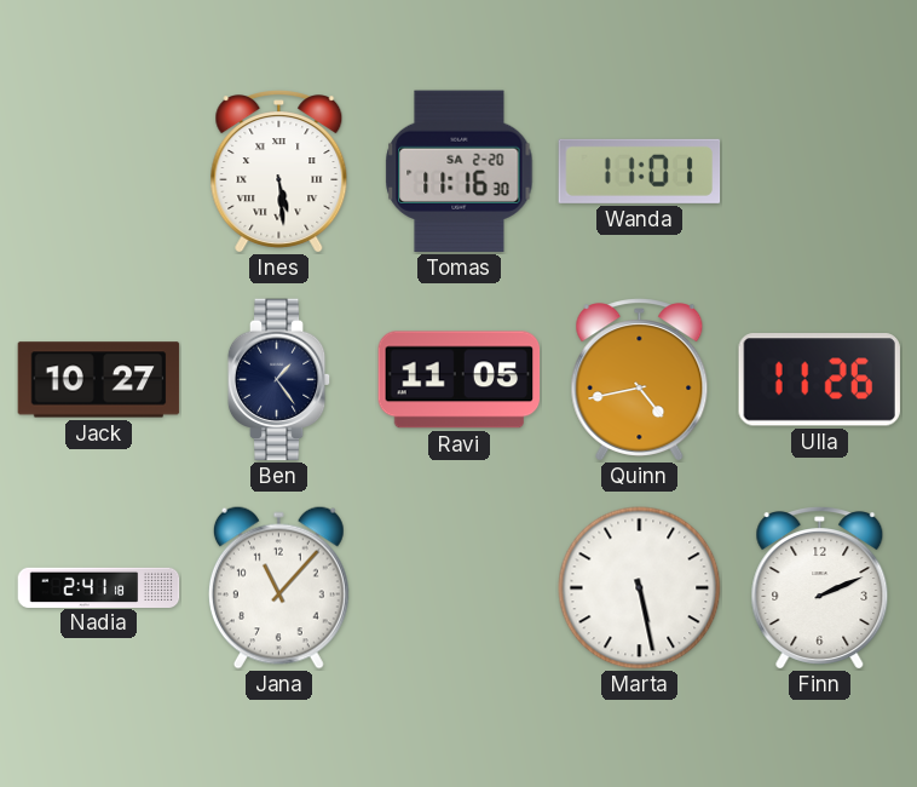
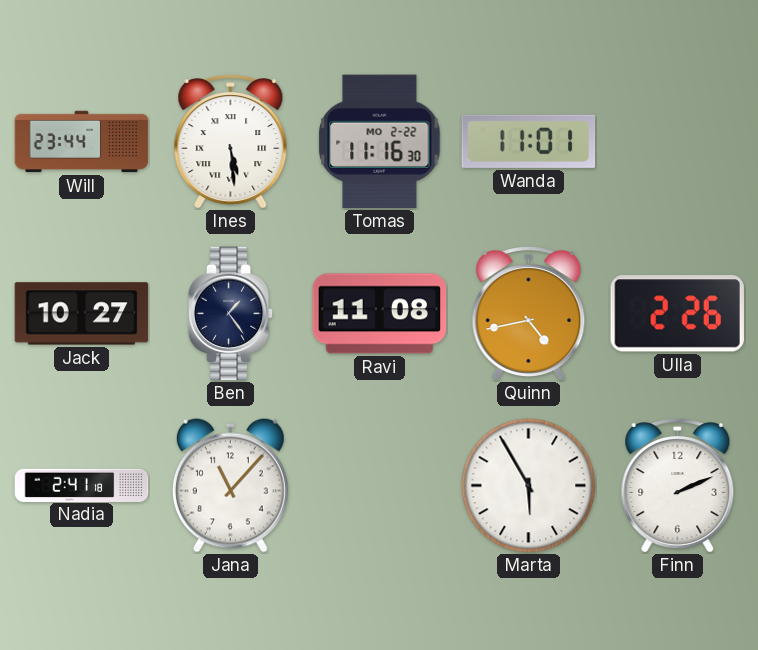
Will: none -> 23:44
Tomas date: SA 2-20 -> MO 2-22
Ravi: 11:05 -> 11:08
Ulla: 11:26 -> 2:26
Marta: 5:28 -> 5:55
